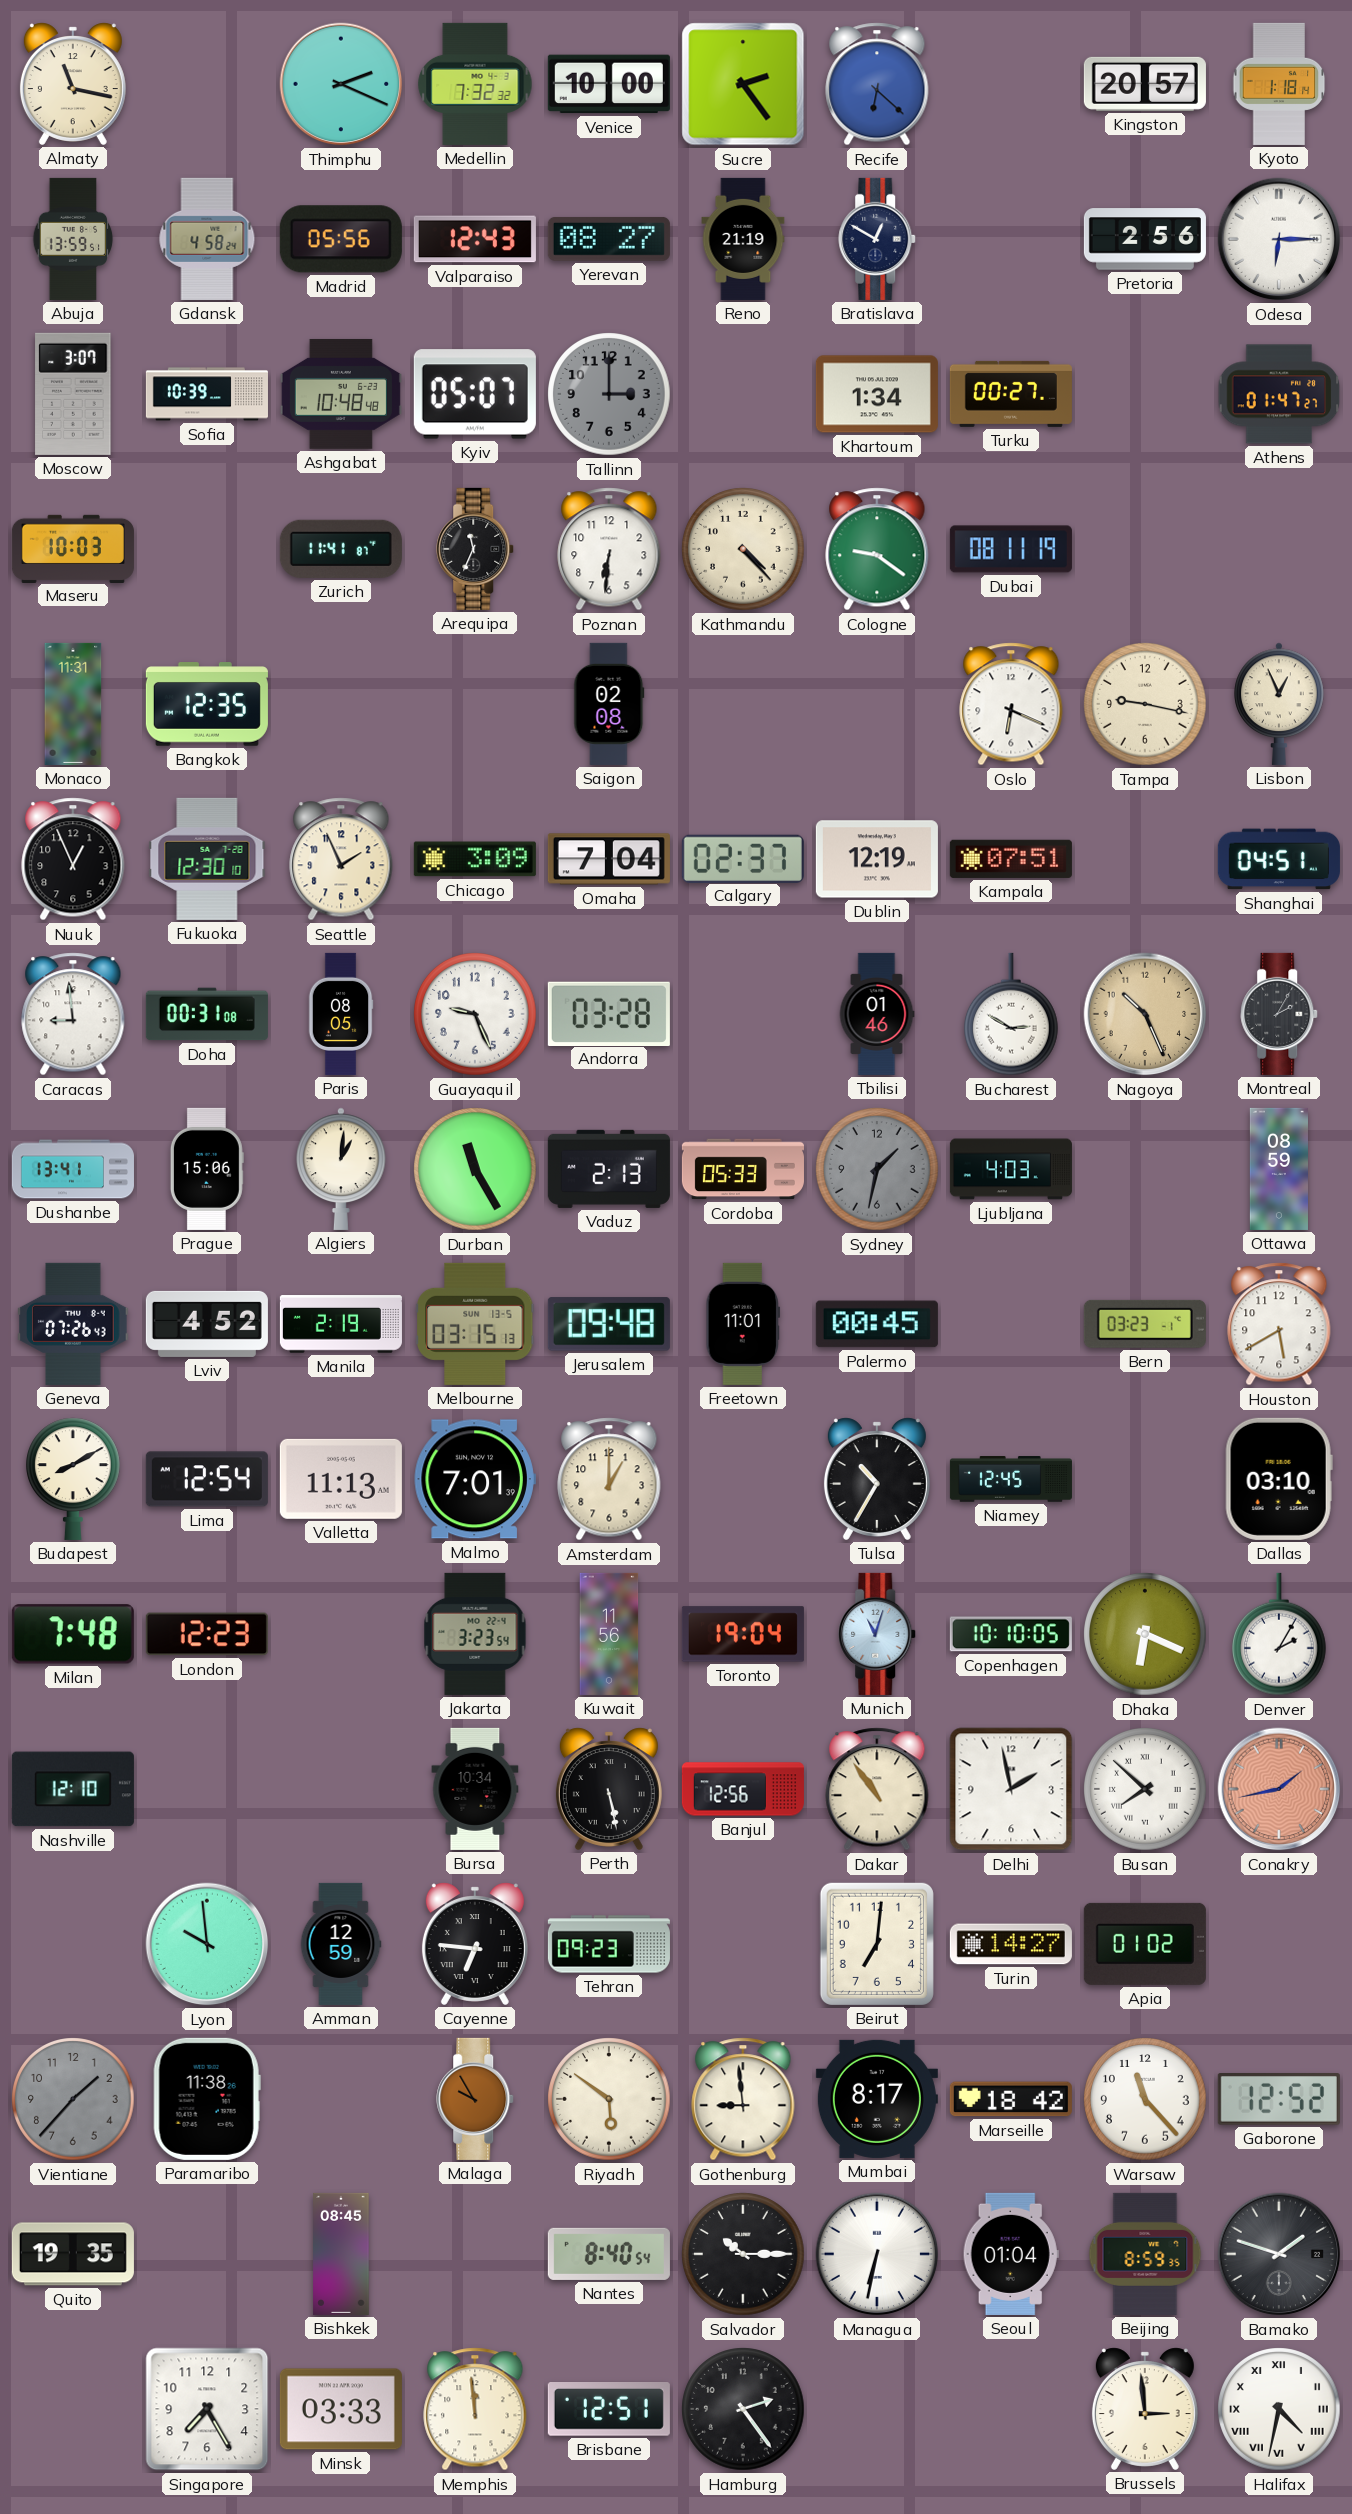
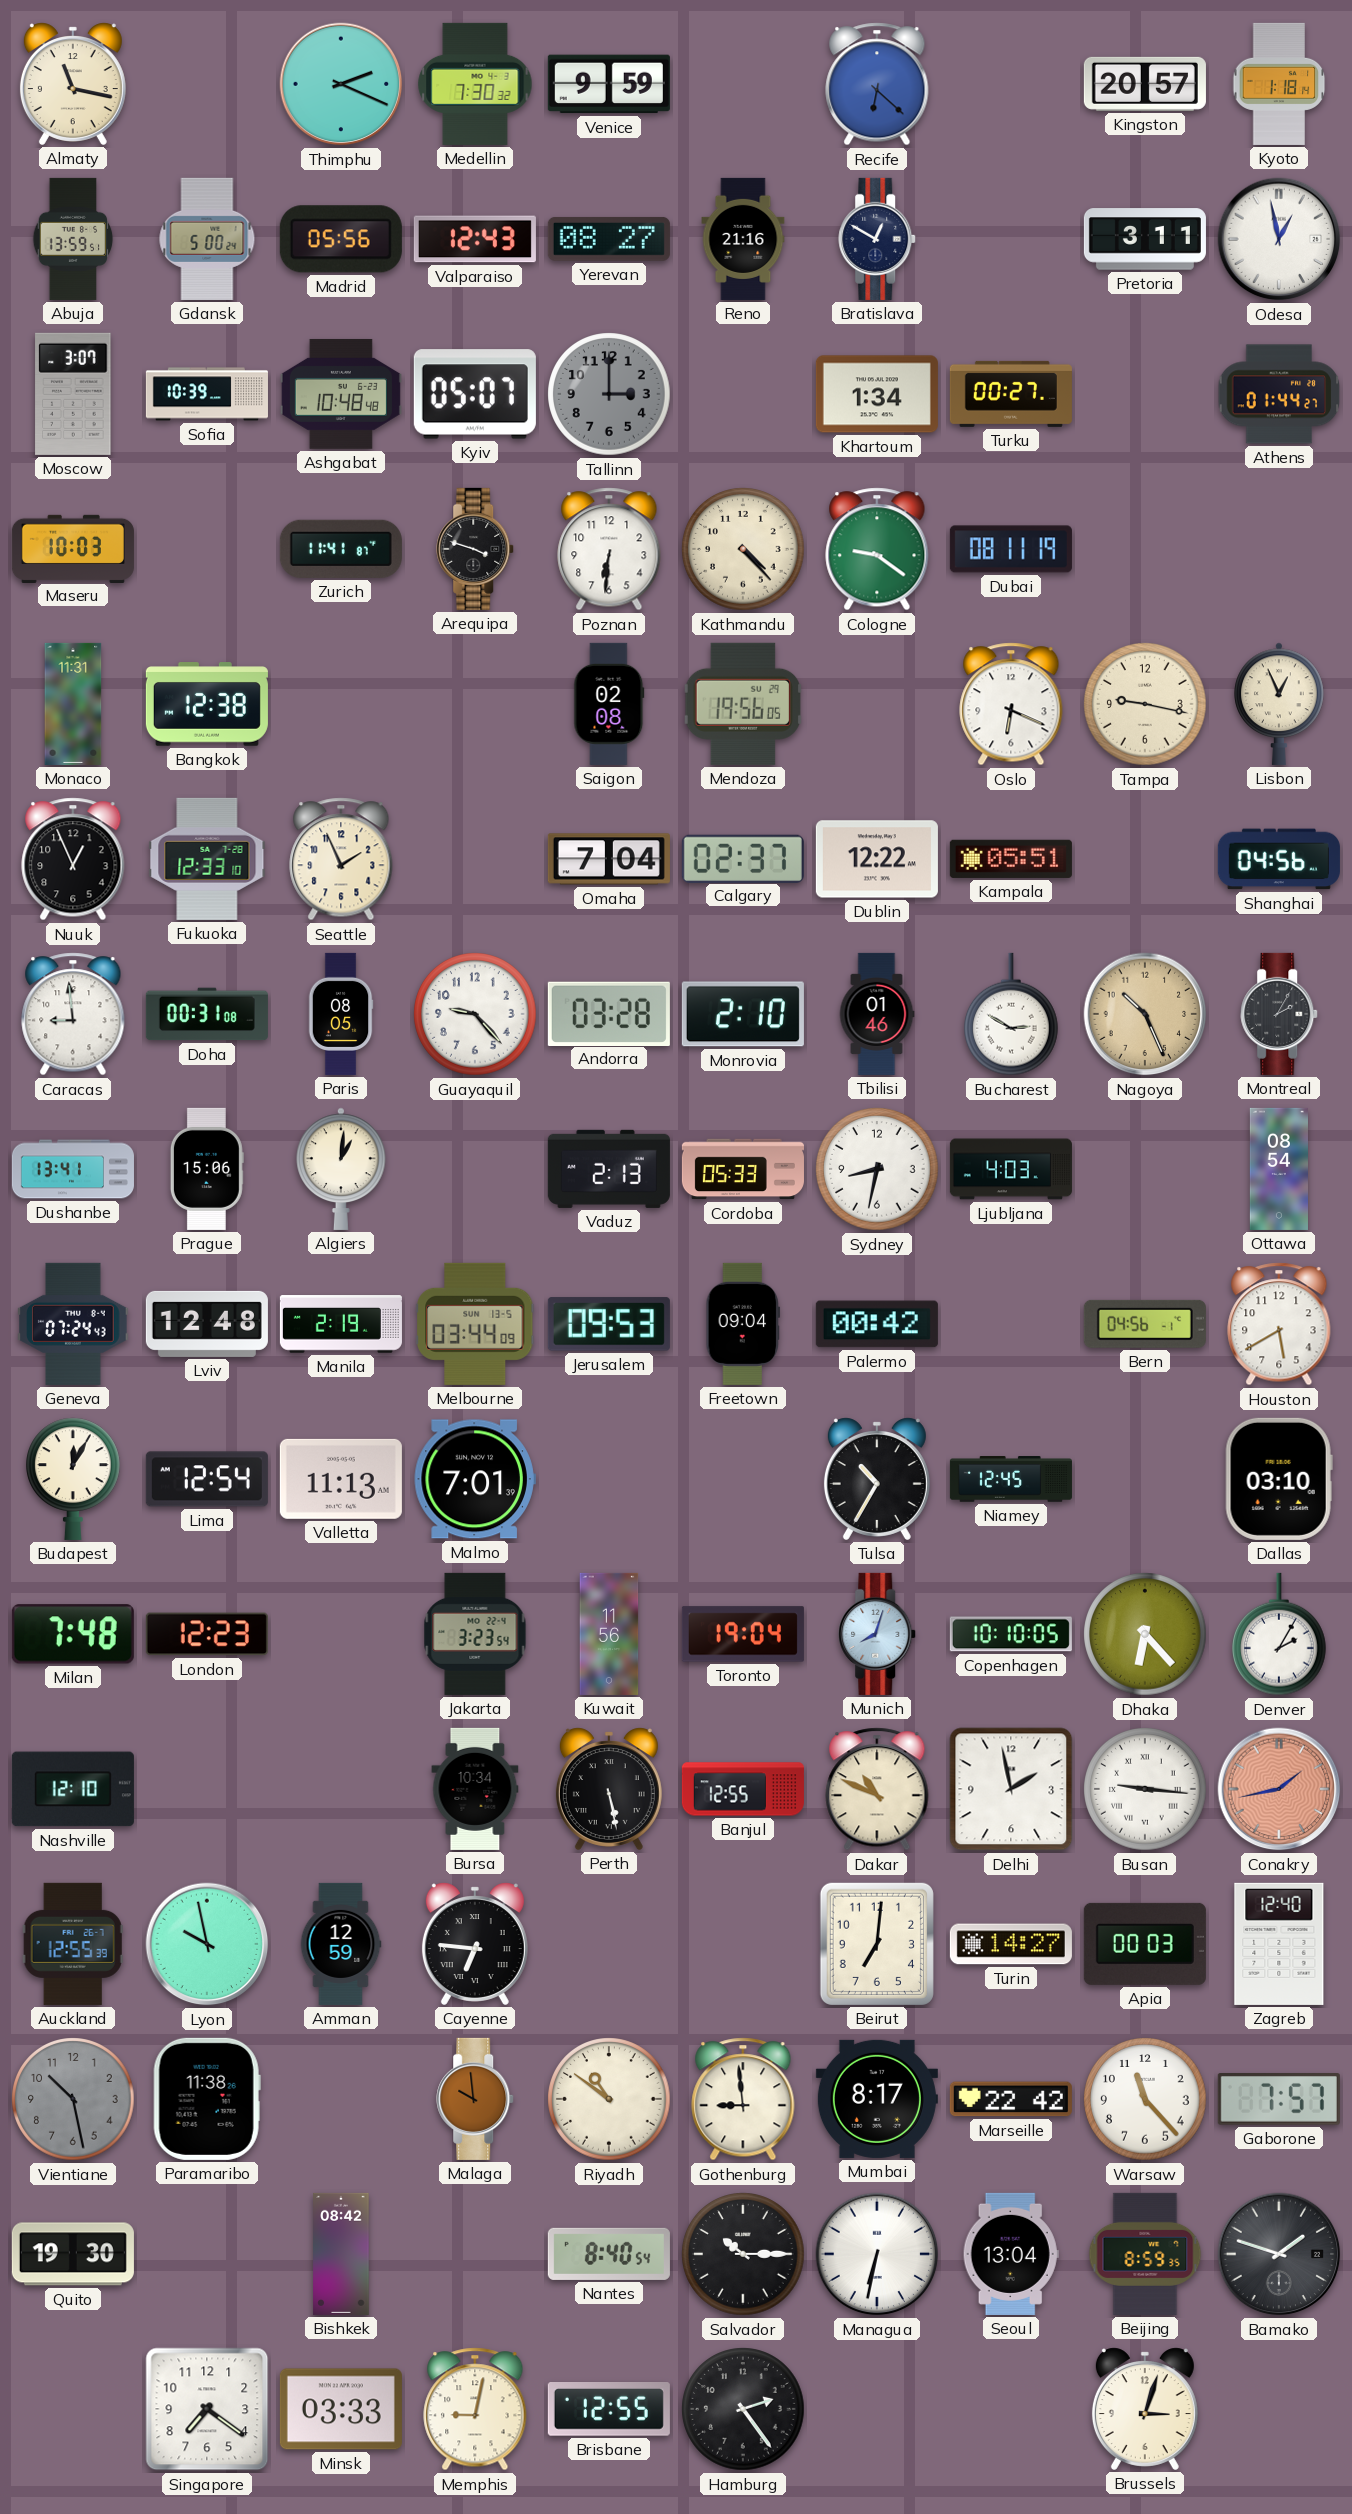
Medellin: 7:32 -> 7:30
Venice: 10:00 -> 9:59
Sucre: 2:24 -> none
Gdansk: 4:58 -> 5:00
Reno: 21:19 -> 21:16
Pretoria: 2:56 -> 3:11
Odesa: 6:15 -> 12:58
Athens: 01:47 -> 01:44
Arequipa: 11:34 -> 3:48
Bangkok: 12:35 -> 12:38
Mendoza: none -> 19:56
Fukuoka: 12:30 -> 12:33
Chicago: 3:09 -> none
Dublin: 12:19 -> 12:22
Kampala: 07:51 -> 05:51
Shanghai: 04:51 -> 04:56
Guayaquil: 9:26 -> 9:23
Monrovia: none -> 2:10
Durban: 11:25 -> none
Sydney: 1:32 -> 8:32
Sydney dial: grey -> white
Ottawa: 08:59 -> 08:54
Geneva: 07:26 -> 07:24
Lviv: 4:52 -> 12:48
Melbourne: 03:15 -> 03:44
Jerusalem: 09:48 -> 09:53
Freetown: 11:01 -> 09:04
Palermo: 00:45 -> 00:42
Bern: 03:23 -> 04:56
Budapest: 8:10 -> 12:05
Amsterdam: 1:00 -> none
Munich: 11:03 -> 8:03
Dhaka: 6:19 -> 6:23
Banjul: 12:56 -> 12:55
Dakar: 10:54 -> 10:49
Busan: 7:52 -> 9:16
Auckland: none -> 12:55
Lyon: 9:59 -> 9:58
Tehran: 09:23 -> none
Apia: 01:02 -> 00:03
Zagreb: none -> 12:40
Vientiane: 1:37 -> 10:28
Malaga: 9:55 -> 9:59
Riyadh: 5:51 -> 10:51
Marseille: 18:42 -> 22:42
Gaborone: 12:52 -> 7:57
Quito: 19:35 -> 19:30
Bishkek: 08:45 -> 08:42
Seoul: 01:04 -> 13:04
Singapore: 7:25 -> 7:21
Memphis: 11:59 -> 9:02
Brisbane: 12:51 -> 12:55
Brussels: 2:59 -> 3:03
Halifax: 4:32 -> none
